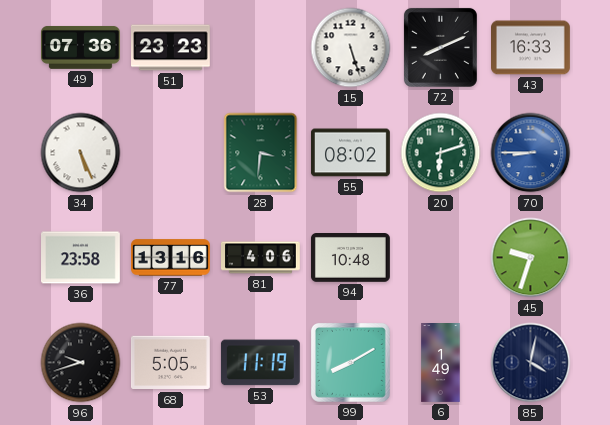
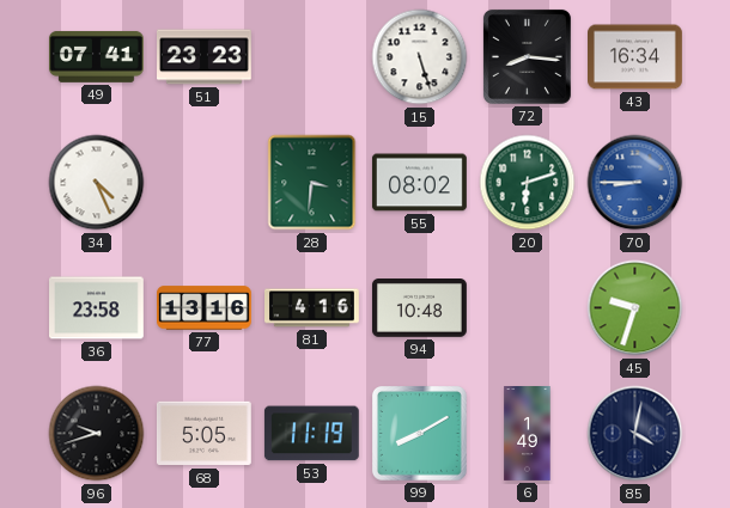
49: 07:36 -> 07:41
72: 8:11 -> 8:16
43: 16:33 -> 16:34
34: 5:26 -> 4:26
81: 4:06 -> 4:16
